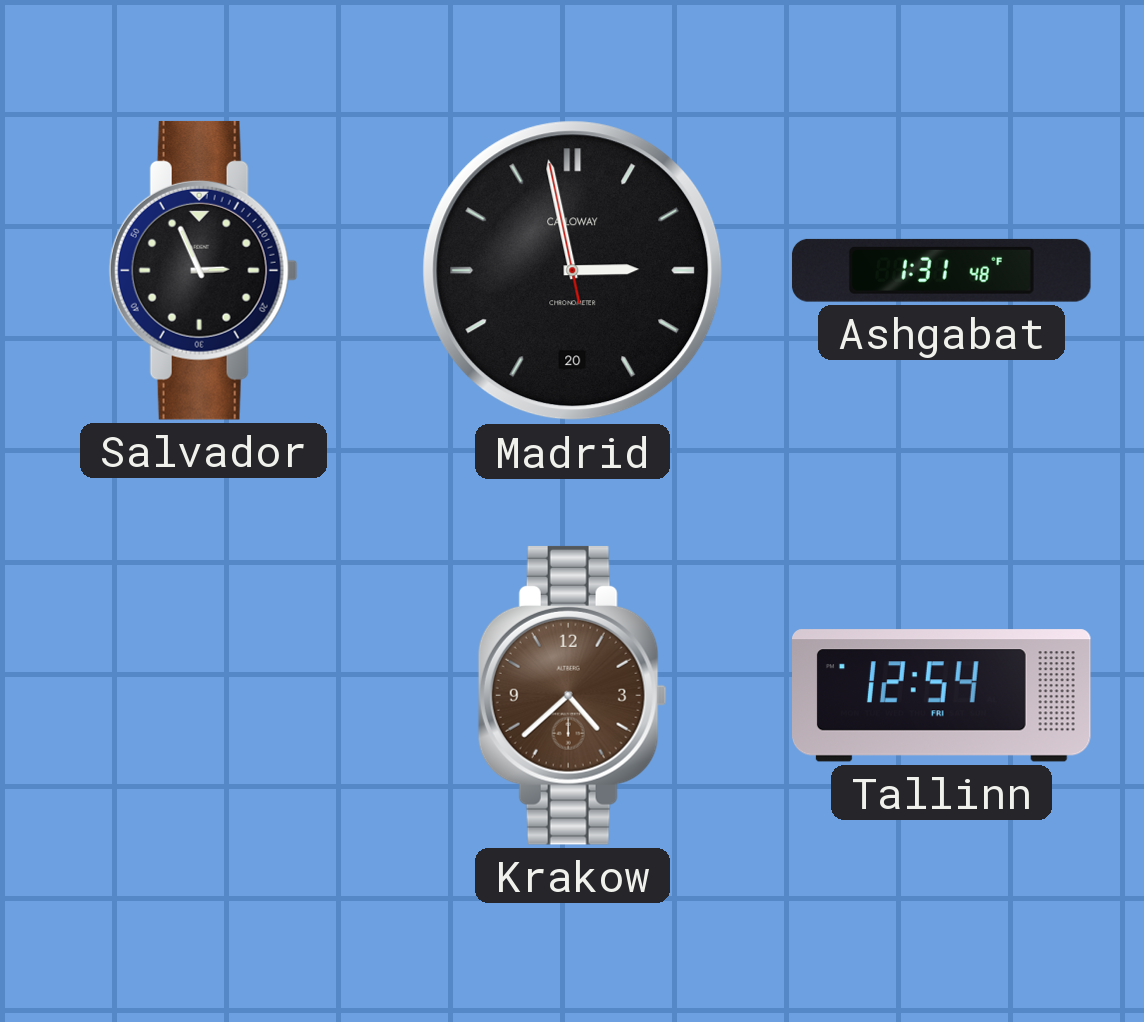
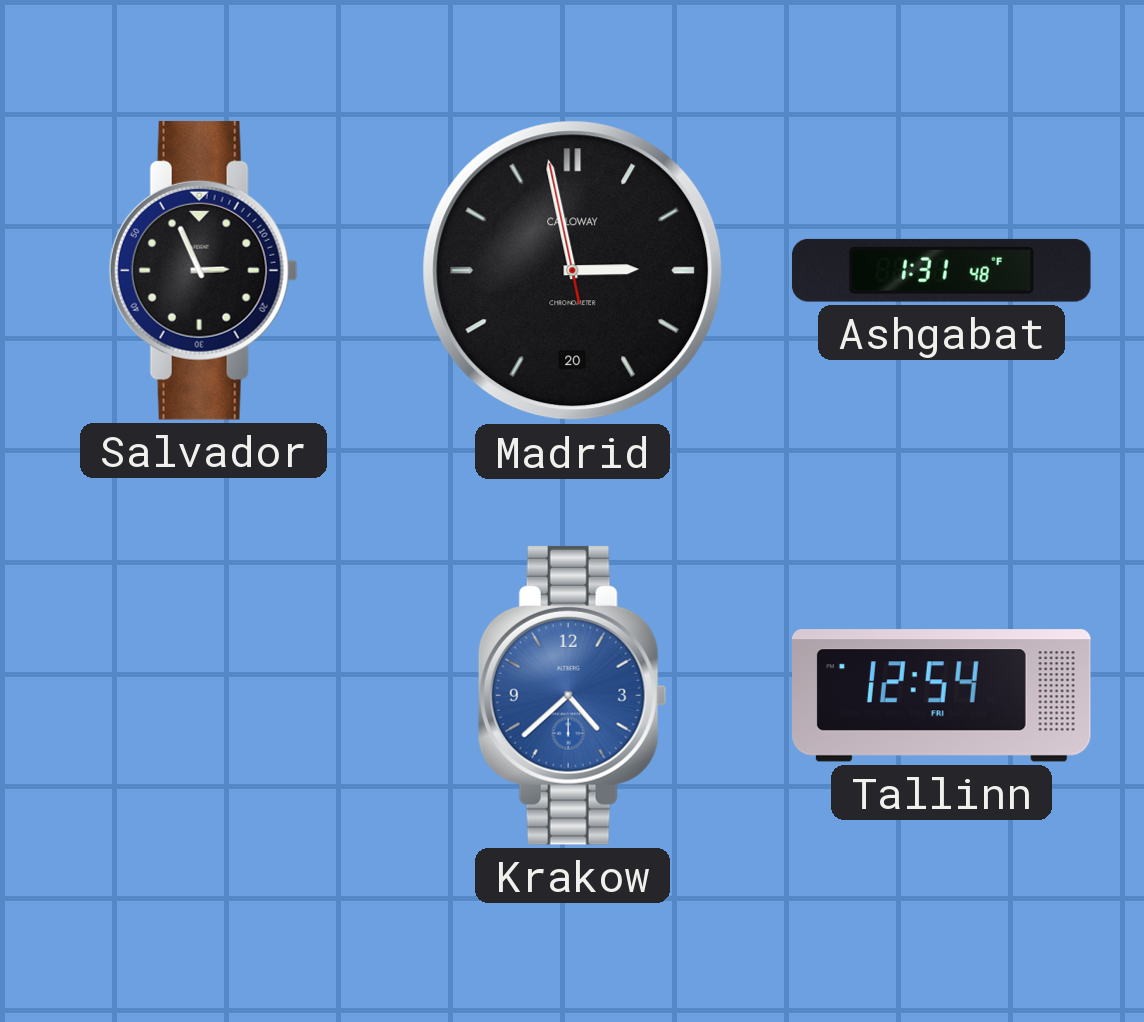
Krakow dial: brown -> blue
